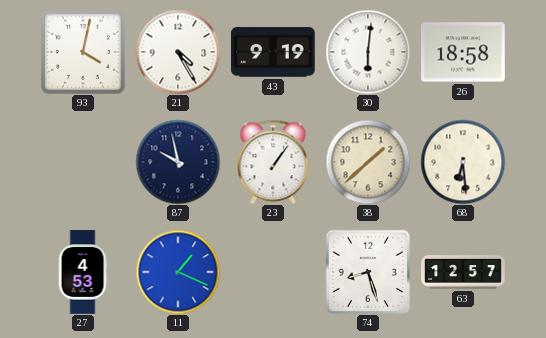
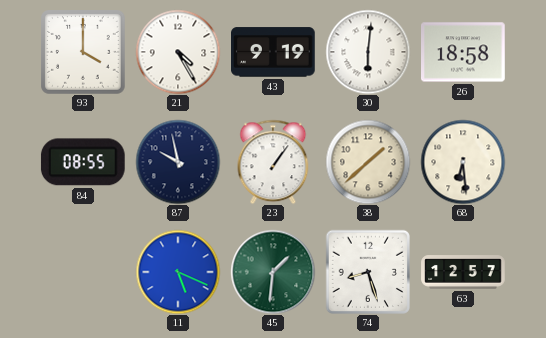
93: 4:02 -> 4:00
84: none -> 08:55
27: 4:53 -> none
11: 1:19 -> 5:19
45: none -> 1:31
